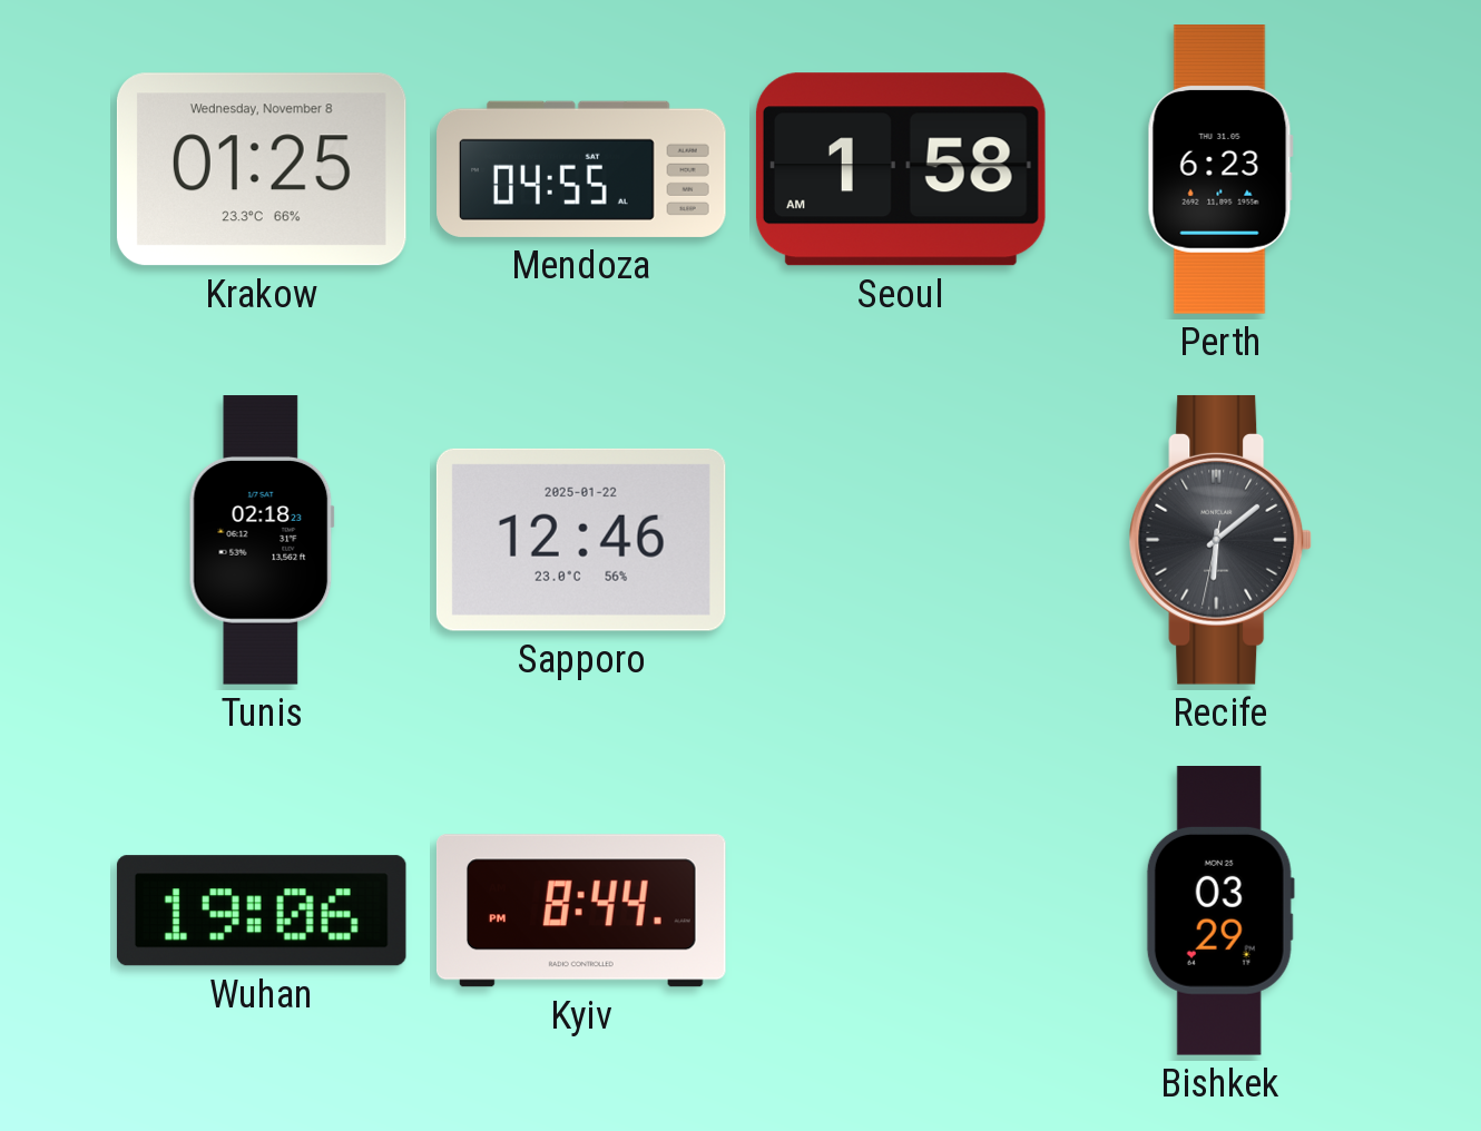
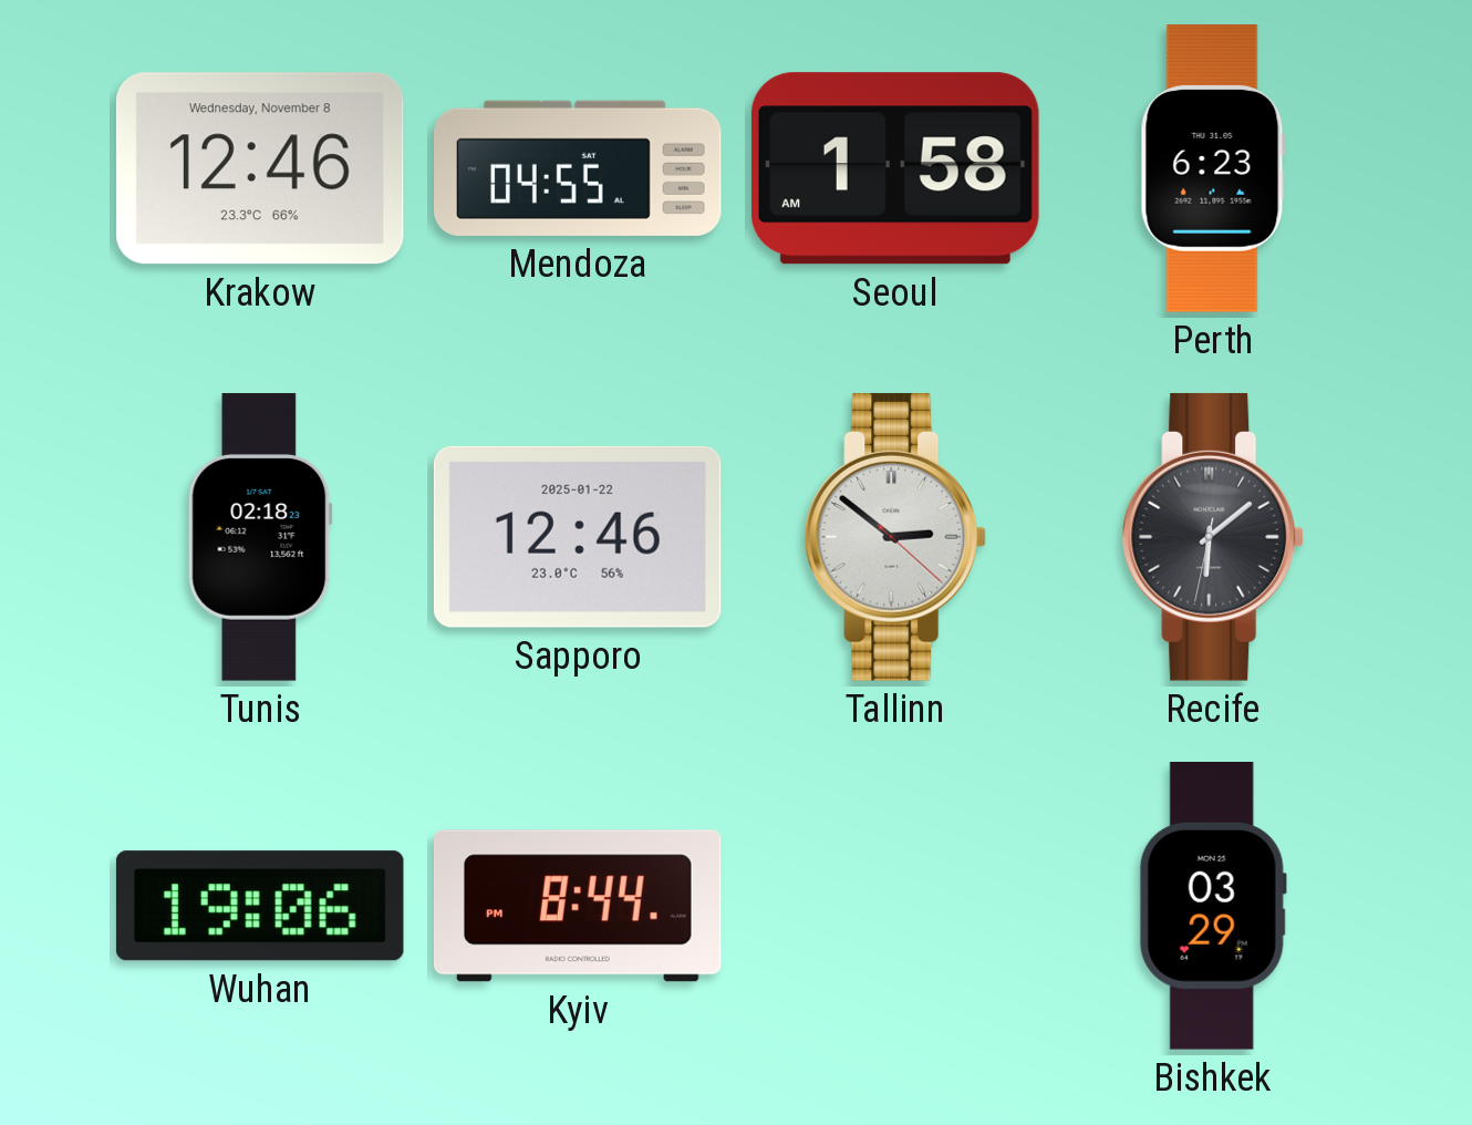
Krakow: 01:25 -> 12:46
Tallinn: none -> 2:51
